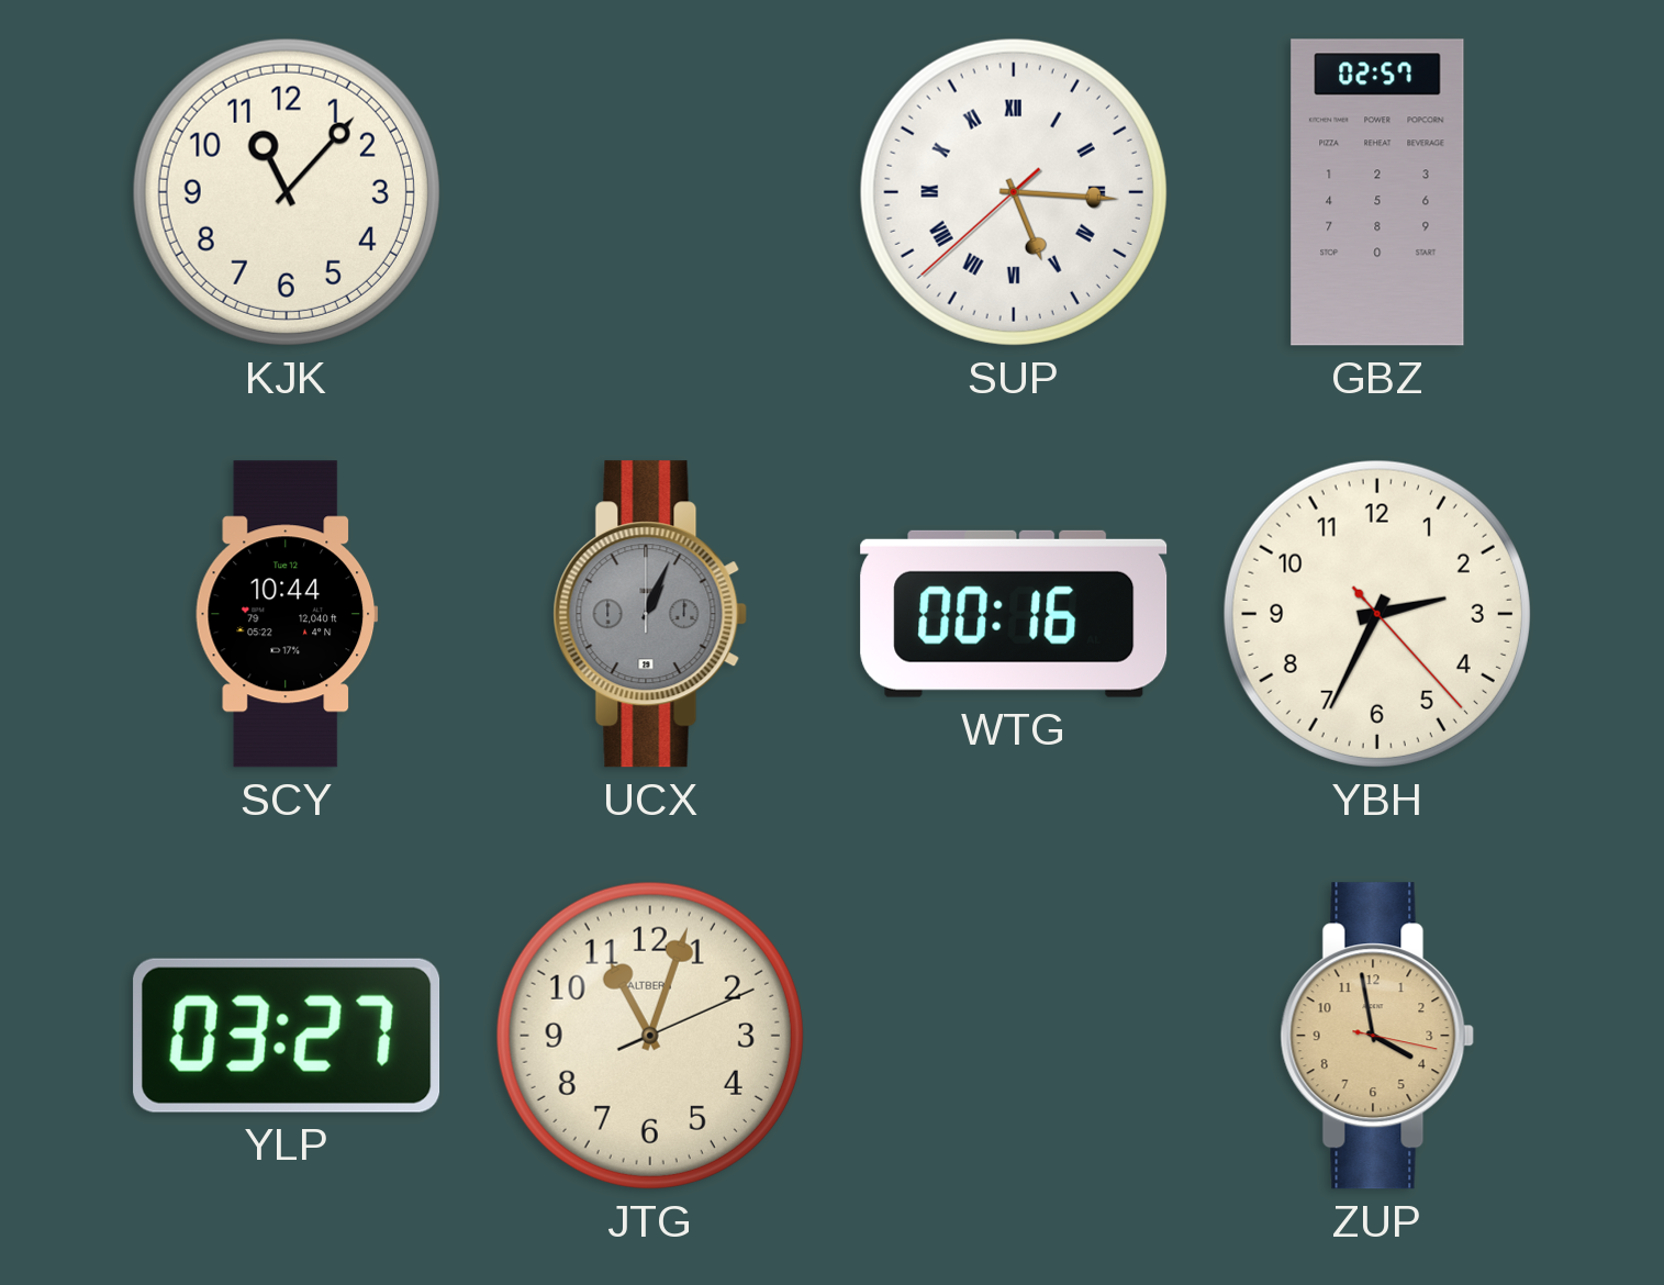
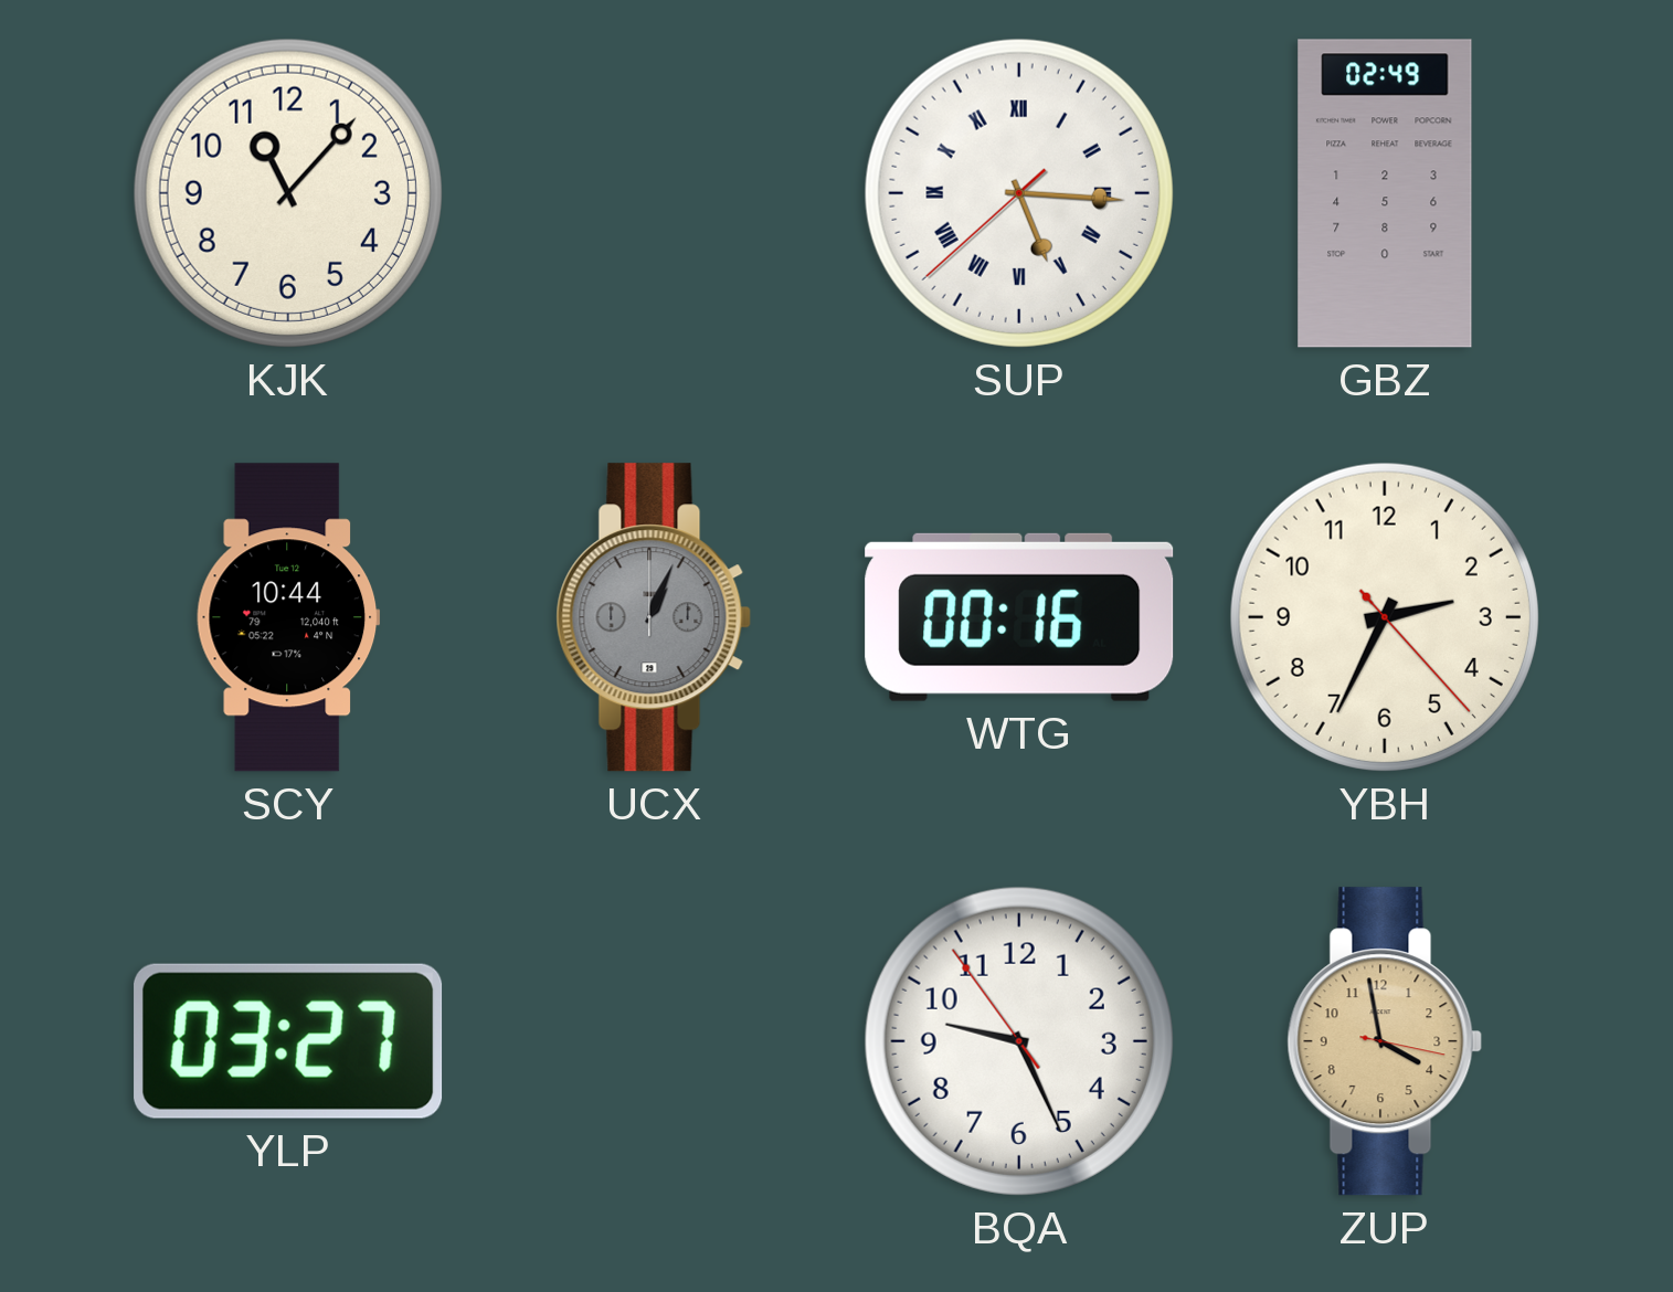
GBZ: 02:57 -> 02:49
JTG: 11:03 -> none
BQA: none -> 9:25
